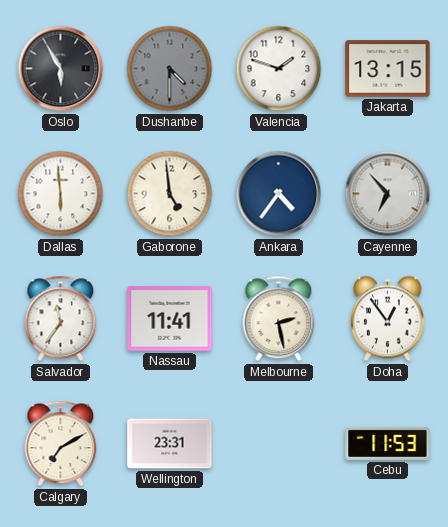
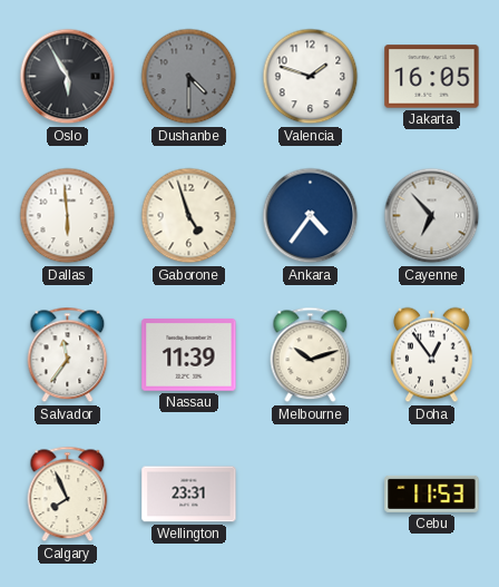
Jakarta: 13:15 -> 16:05
Gaborone: 4:59 -> 4:57
Nassau: 11:41 -> 11:39
Melbourne: 2:28 -> 10:12
Calgary: 7:10 -> 7:56
